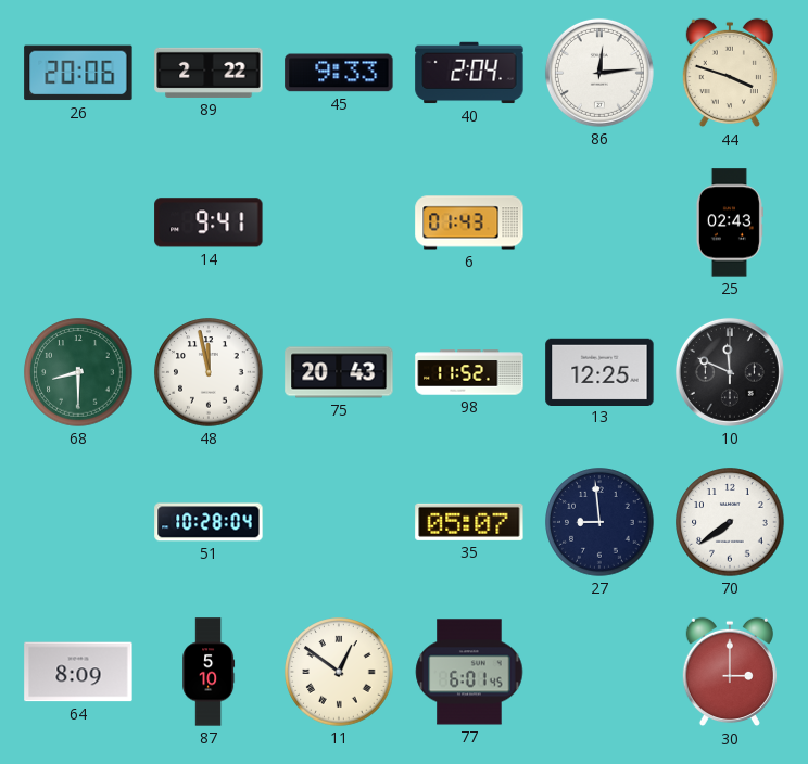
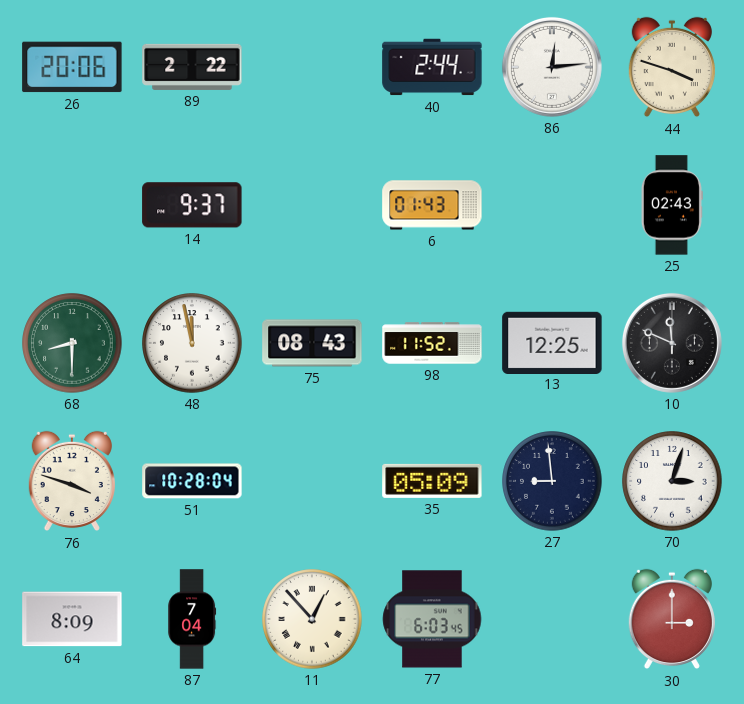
45: 9:33 -> none
40: 2:04 -> 2:44
14: 9:41 -> 9:37
75: 20:43 -> 08:43
76: none -> 3:48
35: 05:07 -> 05:09
70: 7:39 -> 3:03
87: 5:10 -> 7:04
11: 12:51 -> 12:53
77: 6:01 -> 6:03
